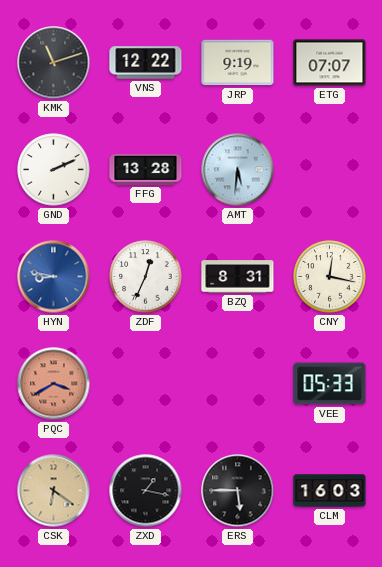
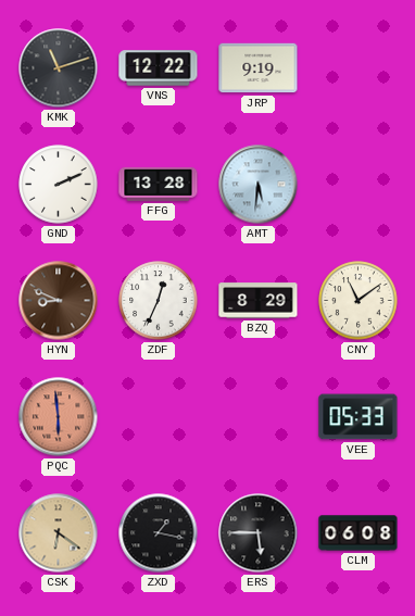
ETG: 07:07 -> none
HYN: 8:47 -> 8:49
HYN dial: blue -> brown
BZQ: 8:31 -> 8:29
CNY: 12:17 -> 11:09
PQC: 3:40 -> 5:59
CLM: 16:03 -> 06:08
